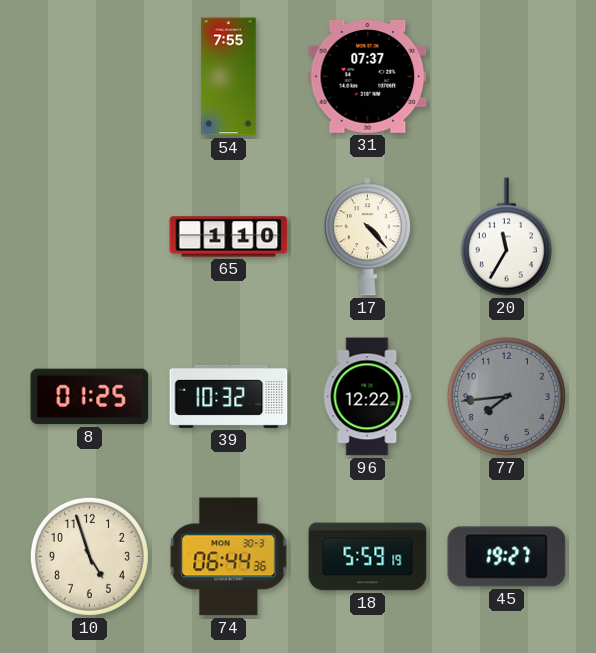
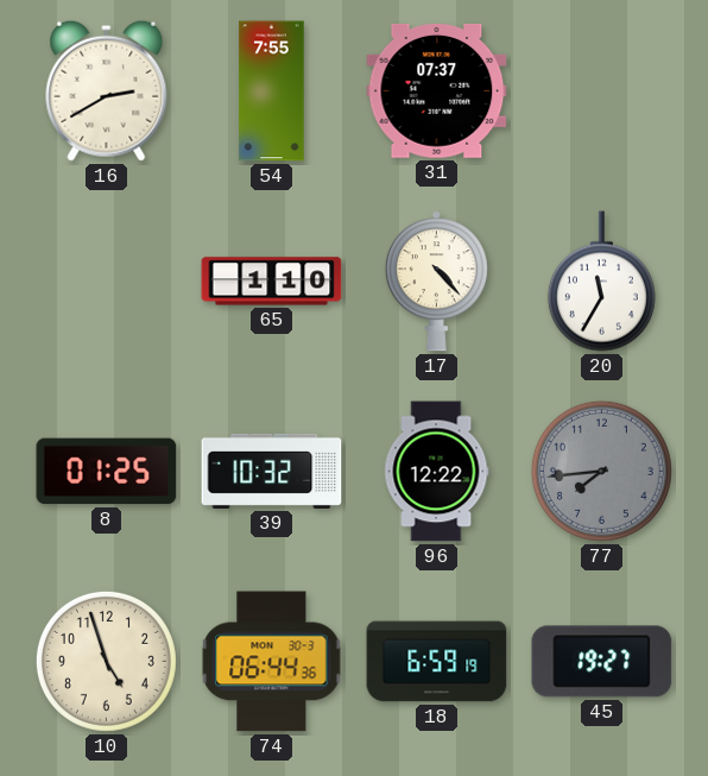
16: none -> 2:40
18: 5:59 -> 6:59
